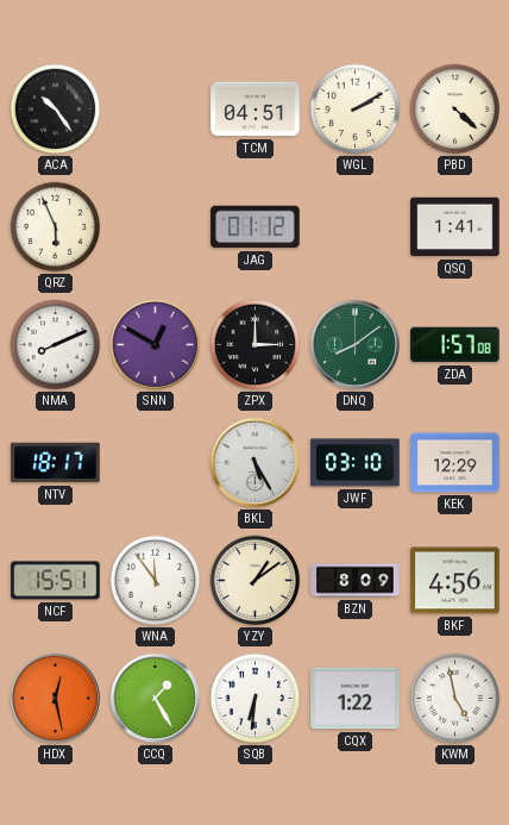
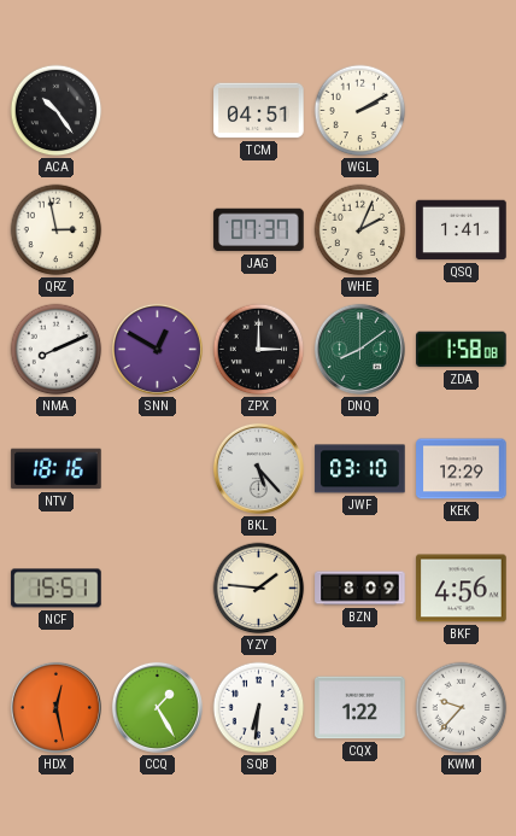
PBD: 4:22 -> none
QRZ: 5:56 -> 2:58
JAG: 01:12 -> 07:37
WHE: none -> 2:04
ZDA: 1:57 -> 1:58
NTV: 18:17 -> 18:16
BKL: 5:25 -> 5:23
WNA: 11:54 -> none
YZY: 1:09 -> 1:46
KWM: 4:58 -> 9:37
